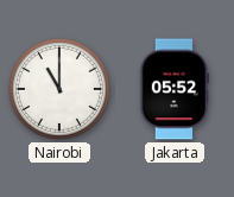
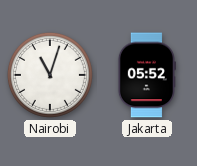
Nairobi: 11:00 -> 11:03
